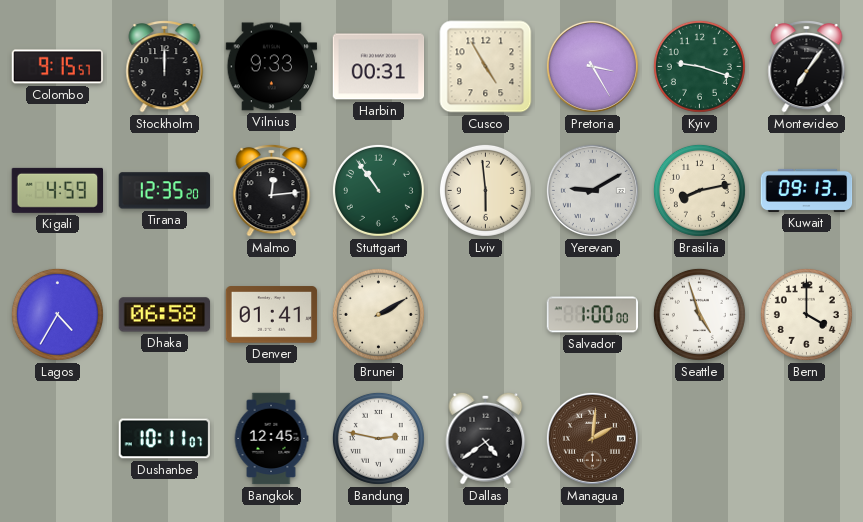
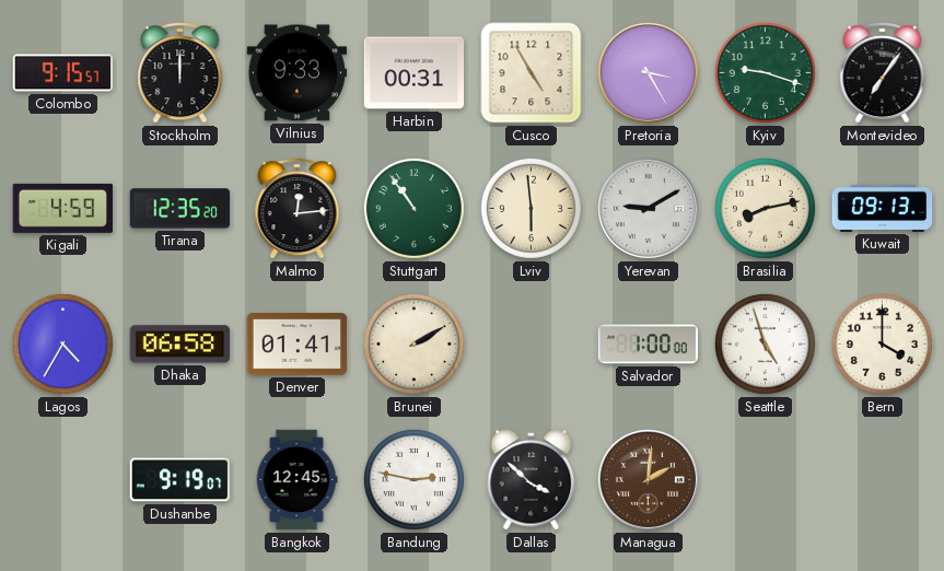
Dushanbe: 10:11 -> 9:19
Dallas: 4:39 -> 3:52
